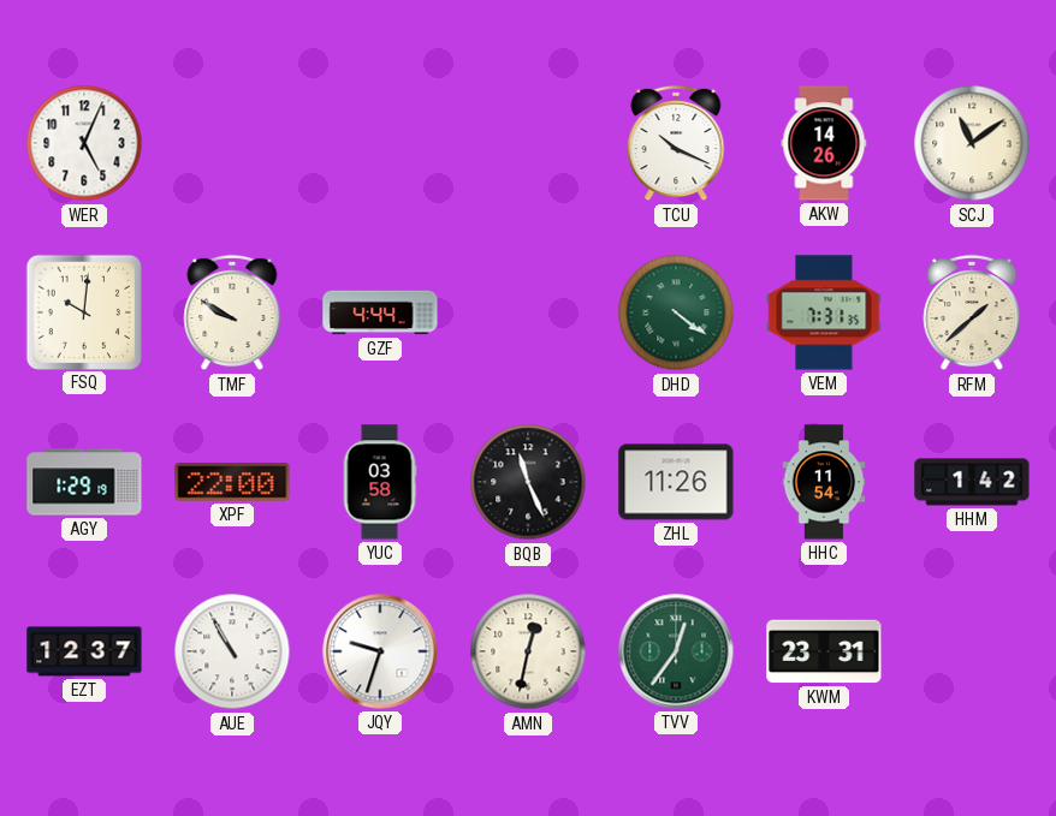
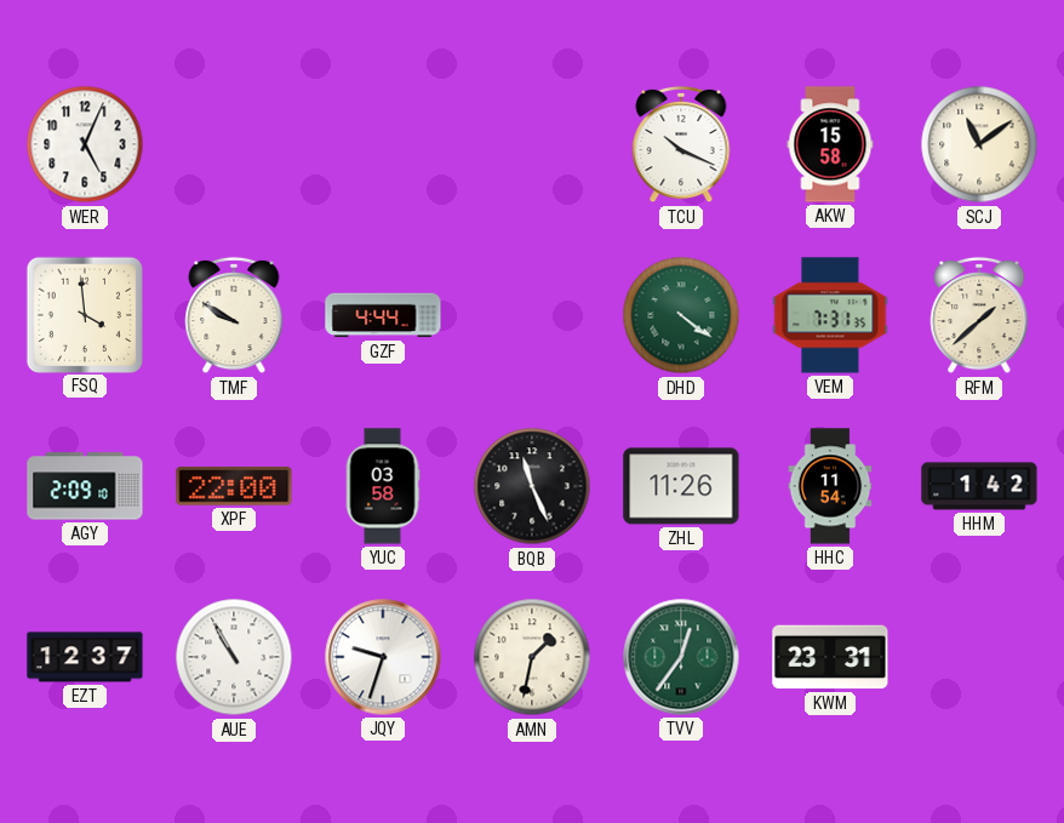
AKW: 14:26 -> 15:58
FSQ: 10:01 -> 3:59
AGY: 1:29 -> 2:09
AMN: 12:32 -> 1:32
